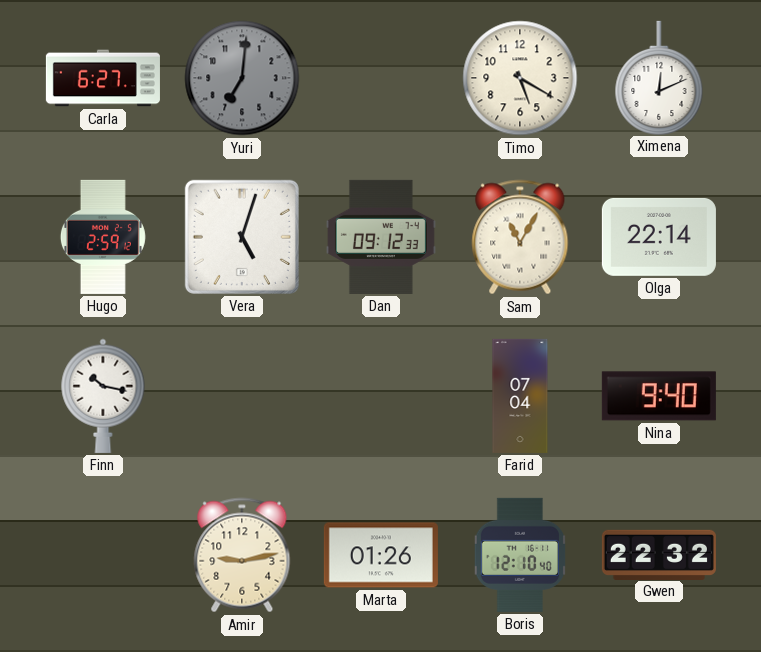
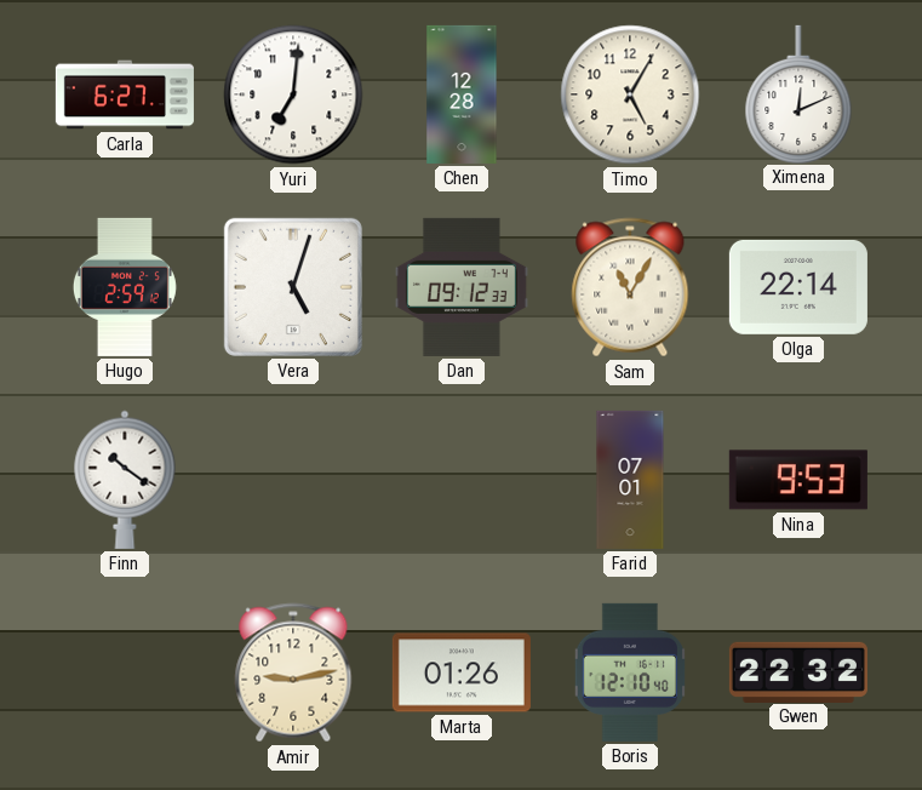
Yuri dial: grey -> white
Chen: none -> 12:28
Timo: 5:20 -> 5:05
Finn: 10:17 -> 10:21
Farid: 07:04 -> 07:01
Nina: 9:40 -> 9:53
